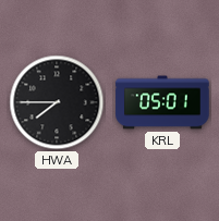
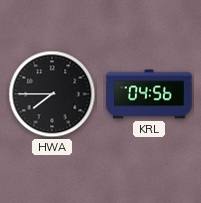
KRL: 05:01 -> 04:56
